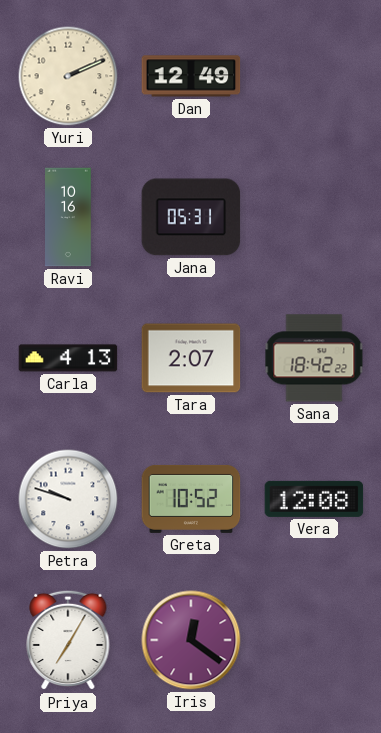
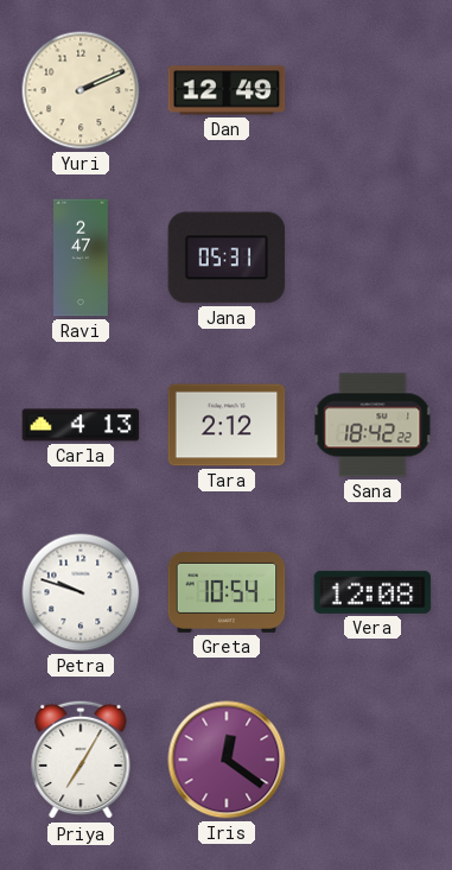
Ravi: 10:16 -> 2:47
Tara: 2:07 -> 2:12
Greta: 10:52 -> 10:54
